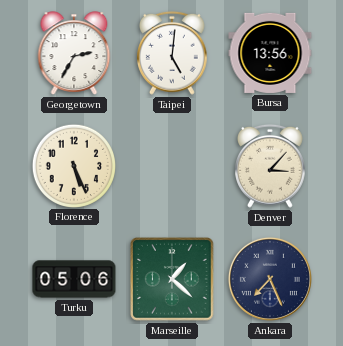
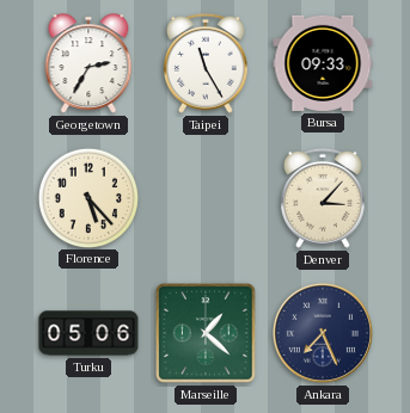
Taipei: 5:01 -> 11:25
Bursa: 13:56 -> 09:33
Florence: 5:26 -> 5:23
